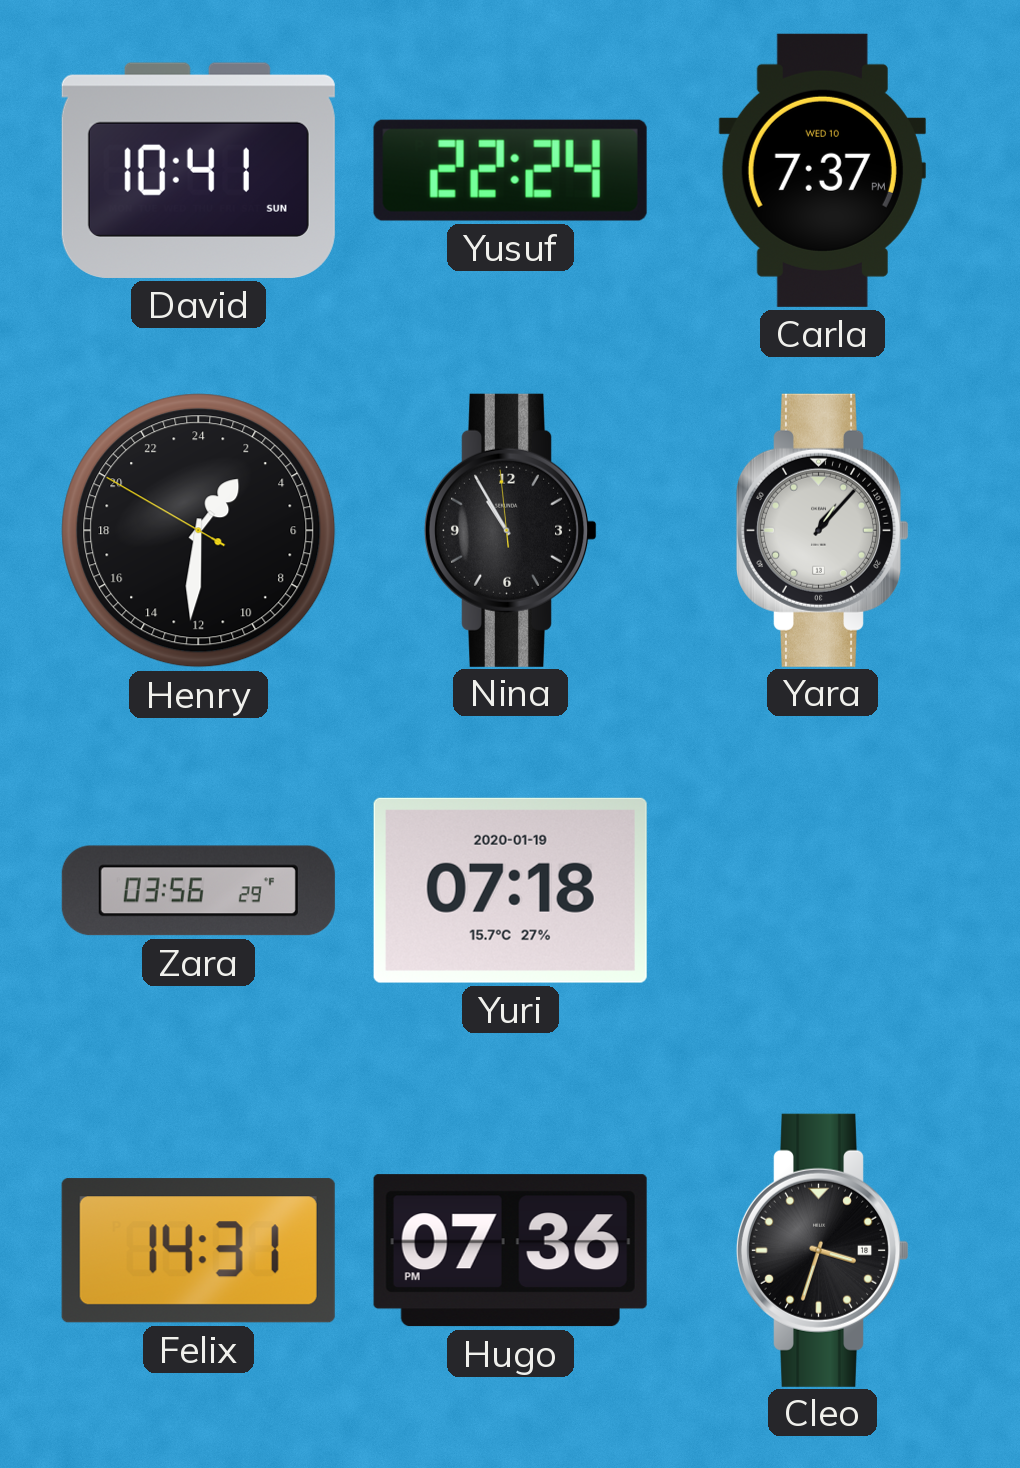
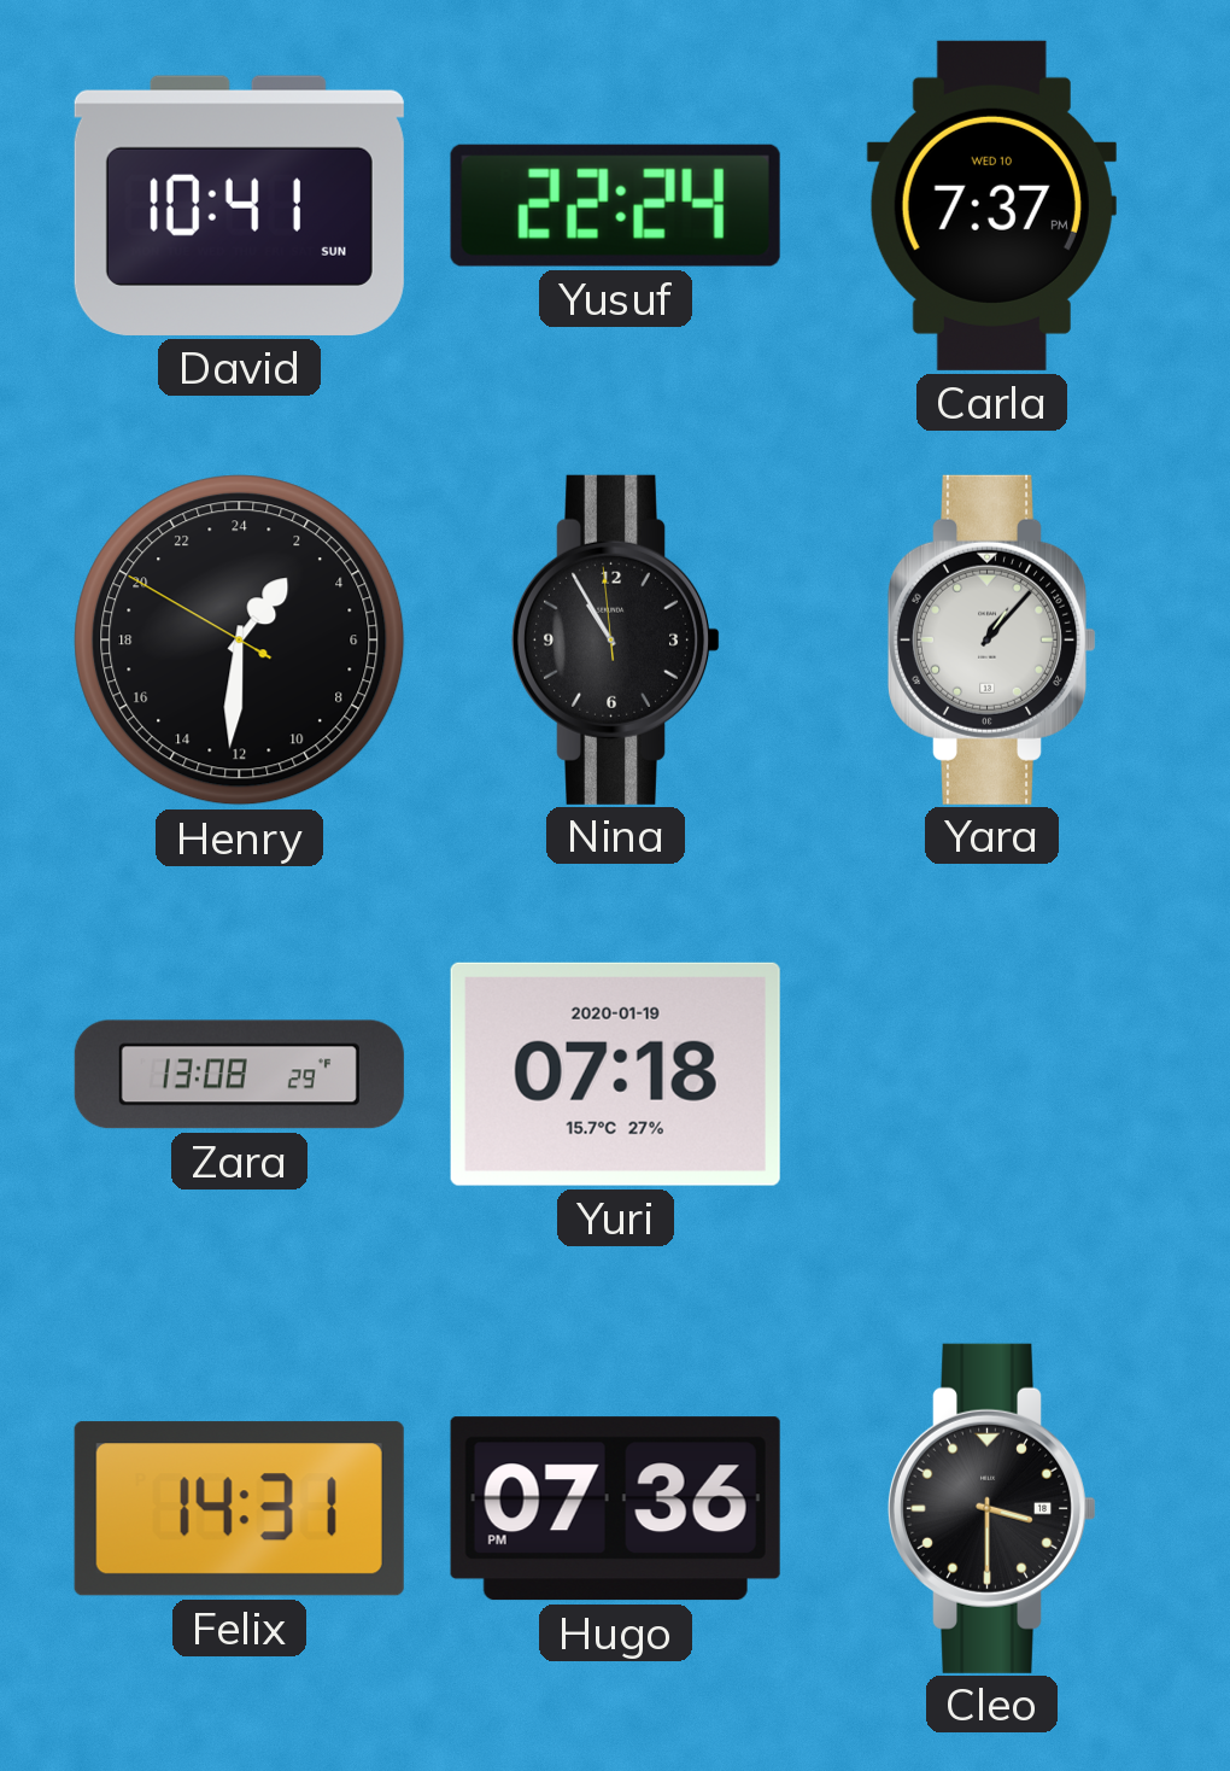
Zara: 03:56 -> 13:08
Cleo: 3:33 -> 3:30
